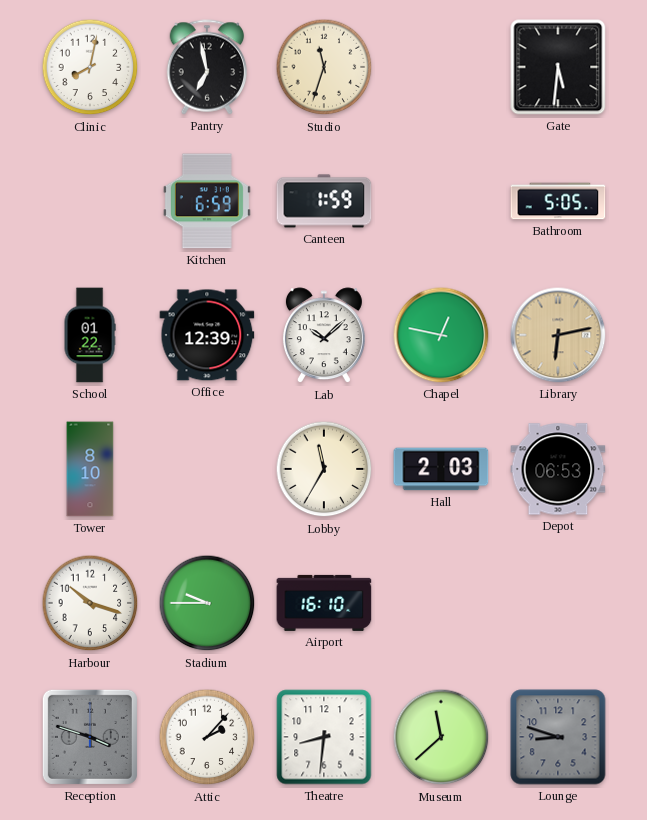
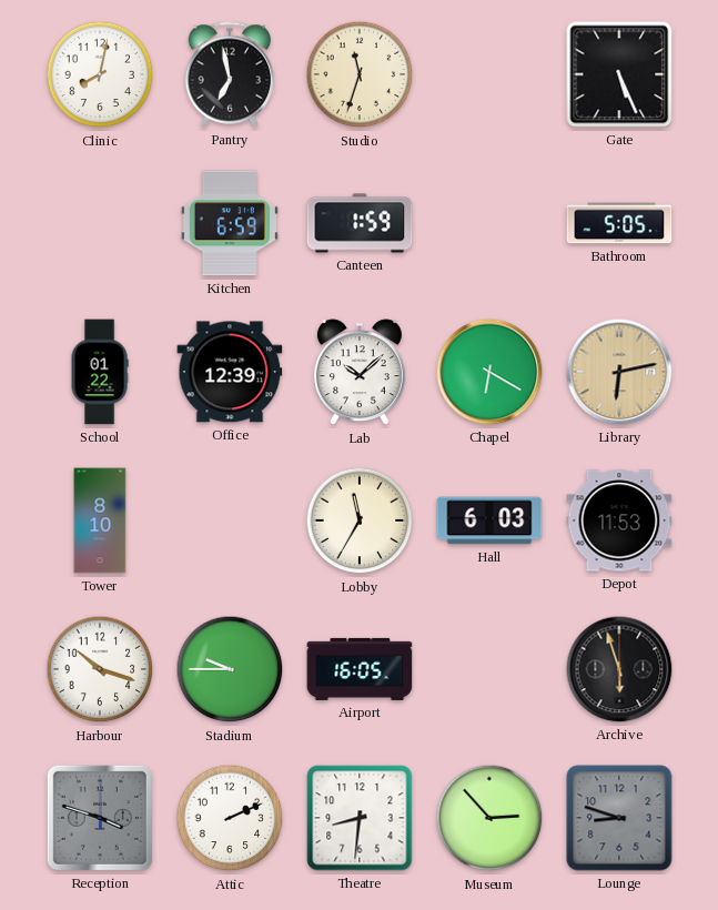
Gate: 5:31 -> 5:26
Chapel: 12:47 -> 6:20
Hall: 2:03 -> 6:03
Depot: 06:53 -> 11:53
Airport: 16:10 -> 16:05
Archive: none -> 5:57
Attic: 2:07 -> 2:11
Museum: 11:38 -> 2:53
